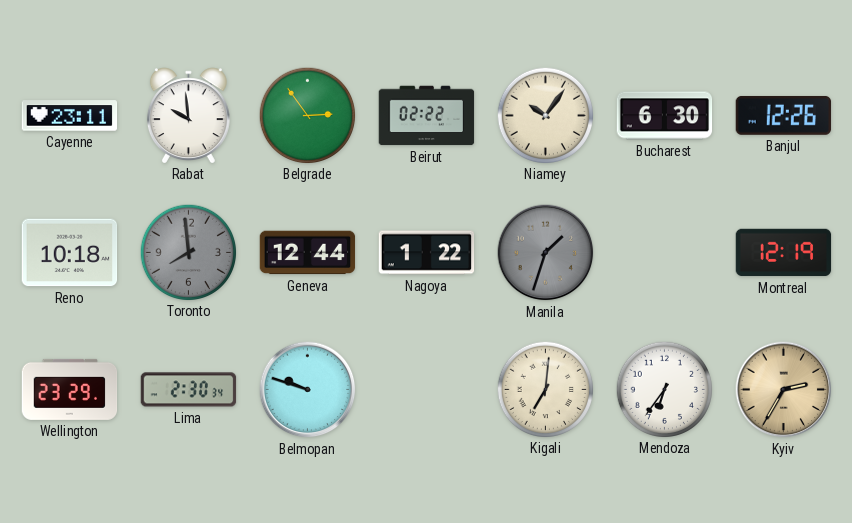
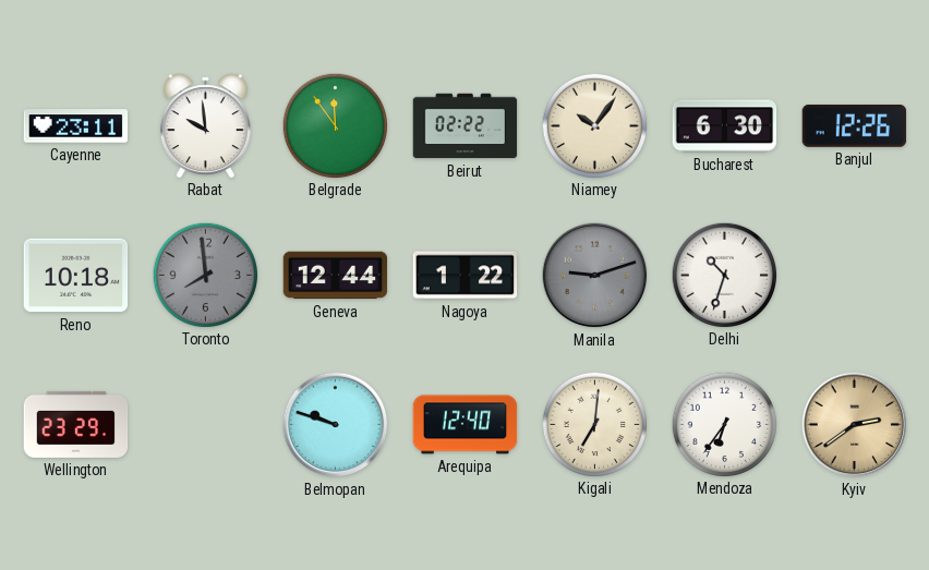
Belgrade: 2:54 -> 11:54
Manila: 1:33 -> 9:12
Delhi: none -> 10:33
Montreal: 12:19 -> none
Lima: 2:30 -> none
Arequipa: none -> 12:40
Kyiv: 2:35 -> 2:39
